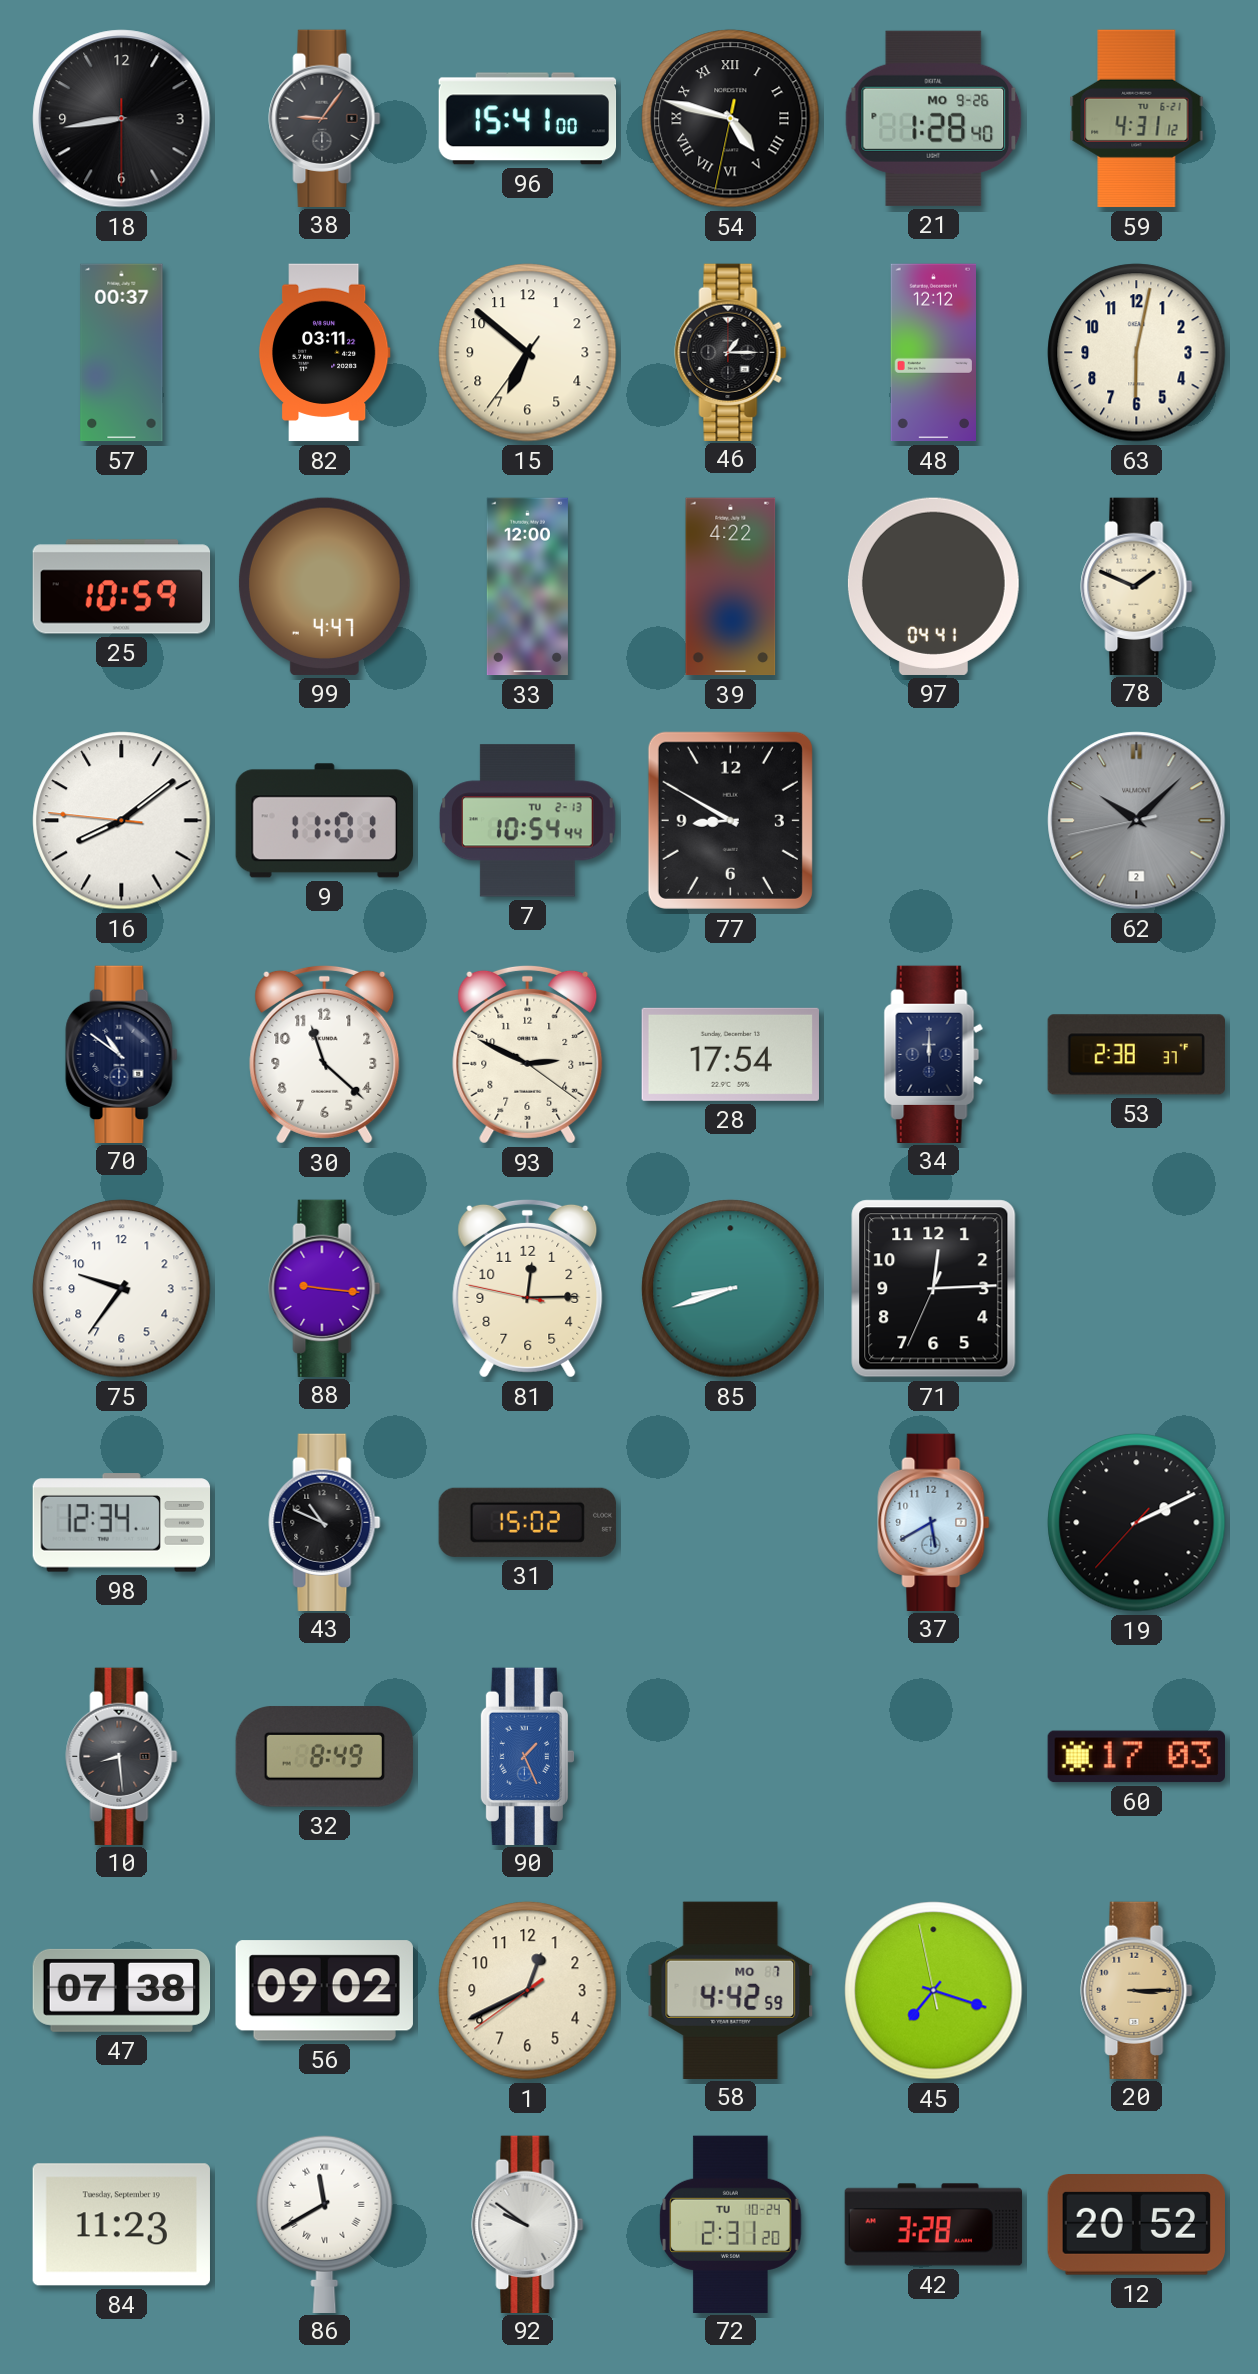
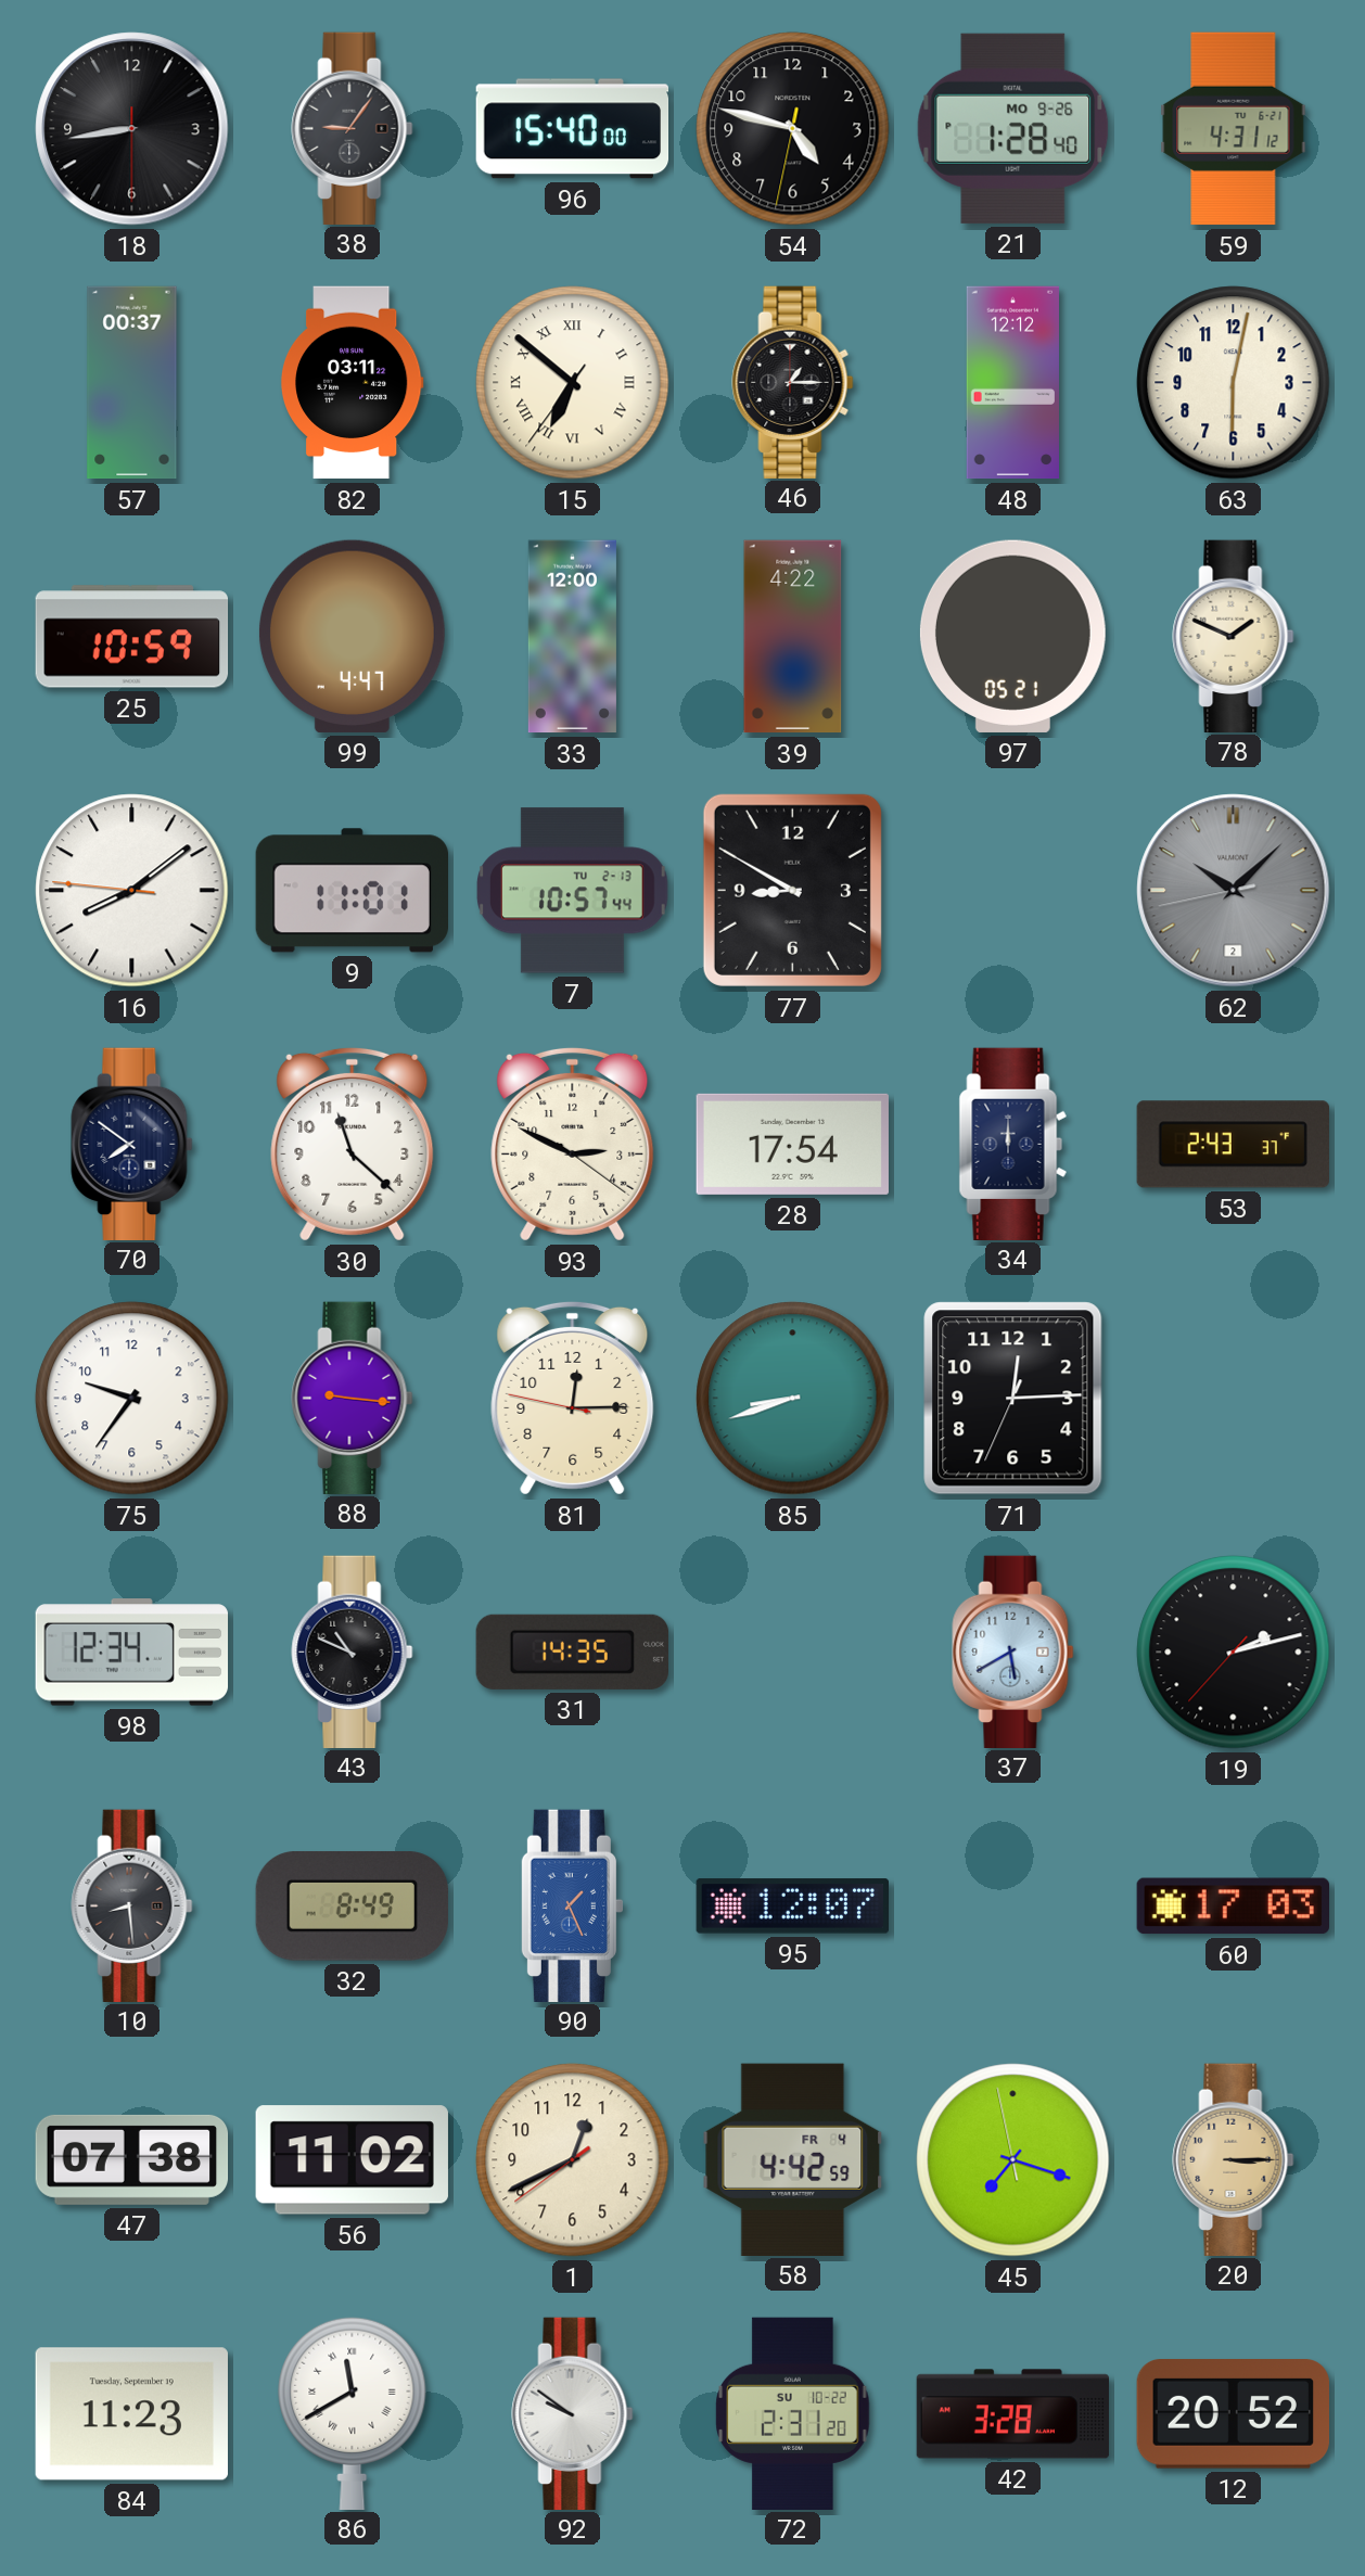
96: 15:41 -> 15:40
54 numerals: Roman -> Arabic
15 numerals: Arabic -> Roman
97: 04:41 -> 05:21
7: 10:54 -> 10:57
70: 10:51 -> 7:51
53: 2:38 -> 2:43
31: 15:02 -> 14:35
19: 2:10 -> 2:12
95: none -> 12:07
56: 09:02 -> 11:02
58 date: MO 7 -> FR 4
72 date: TU 10-24 -> SU 10-22
